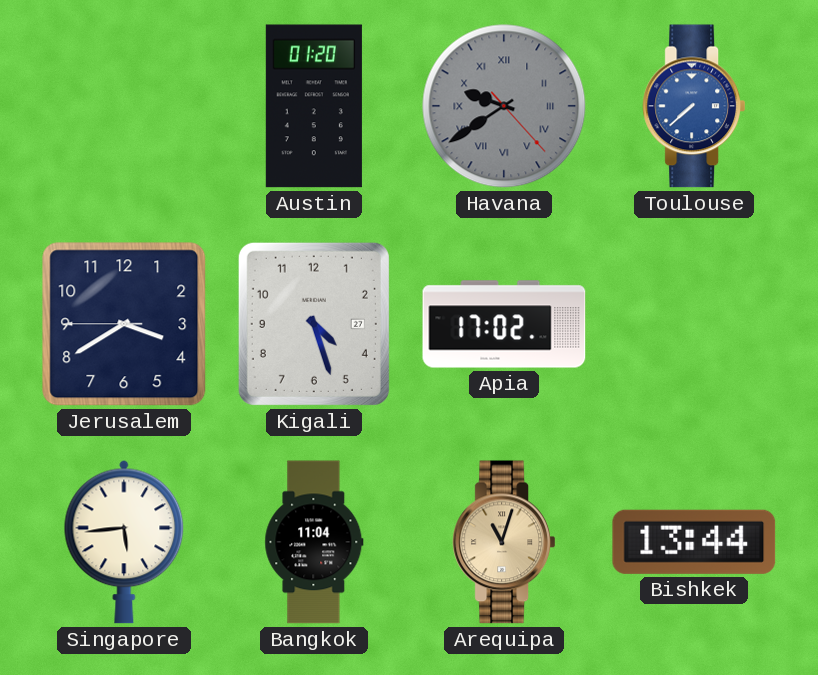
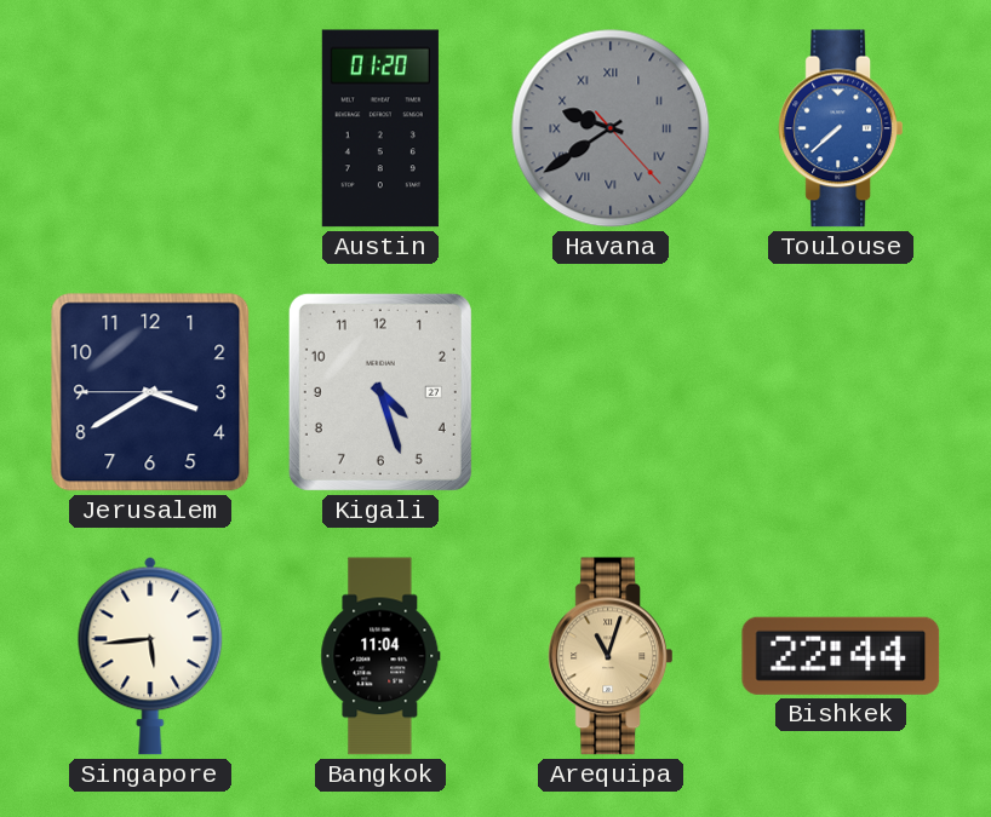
Apia: 17:02 -> none
Bishkek: 13:44 -> 22:44
